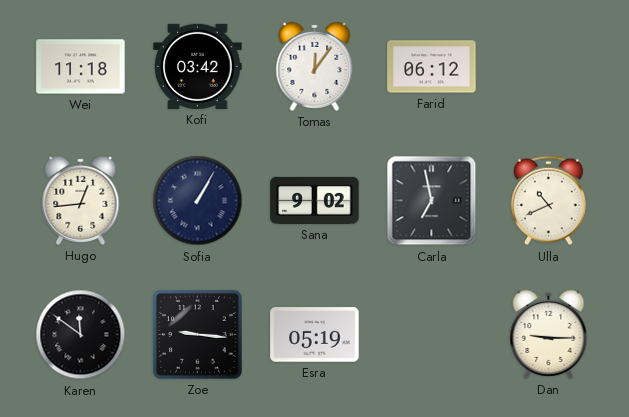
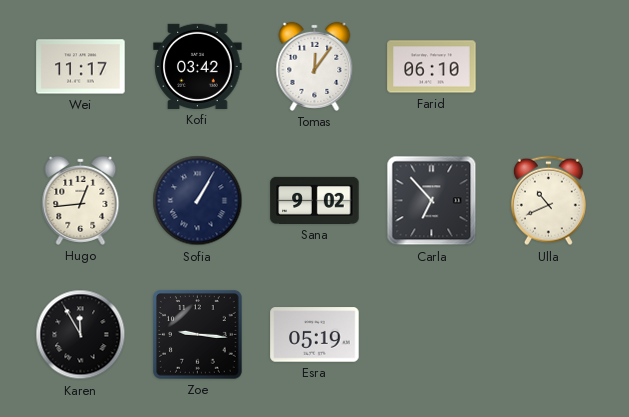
Wei: 11:18 -> 11:17
Farid: 06:12 -> 06:10
Carla: 6:58 -> 6:53
Karen: 11:51 -> 11:55
Dan: 9:15 -> none
